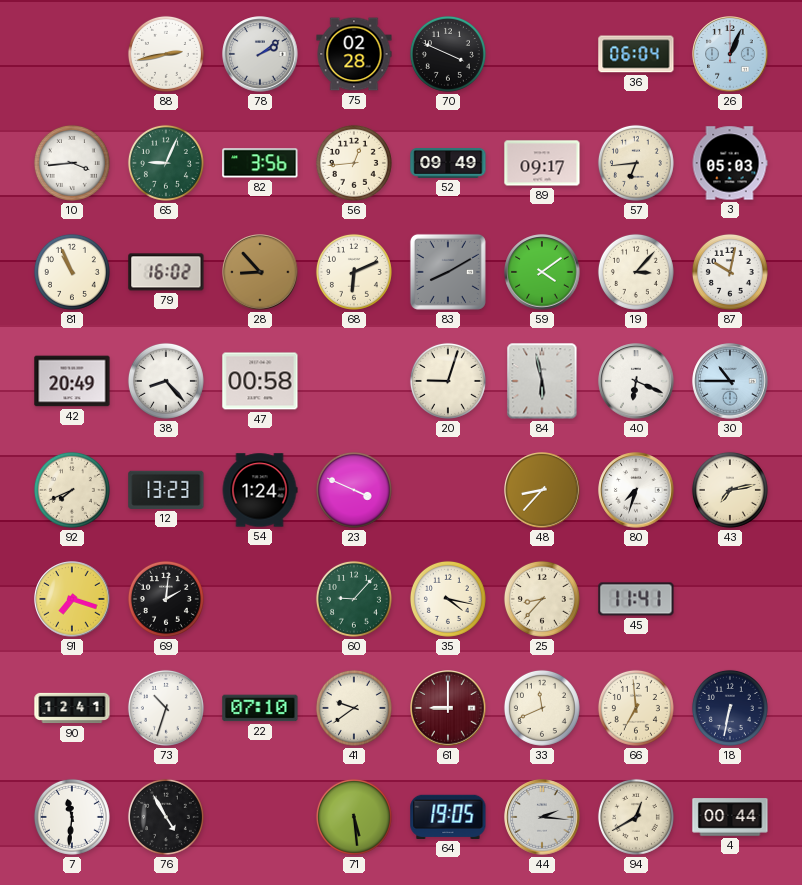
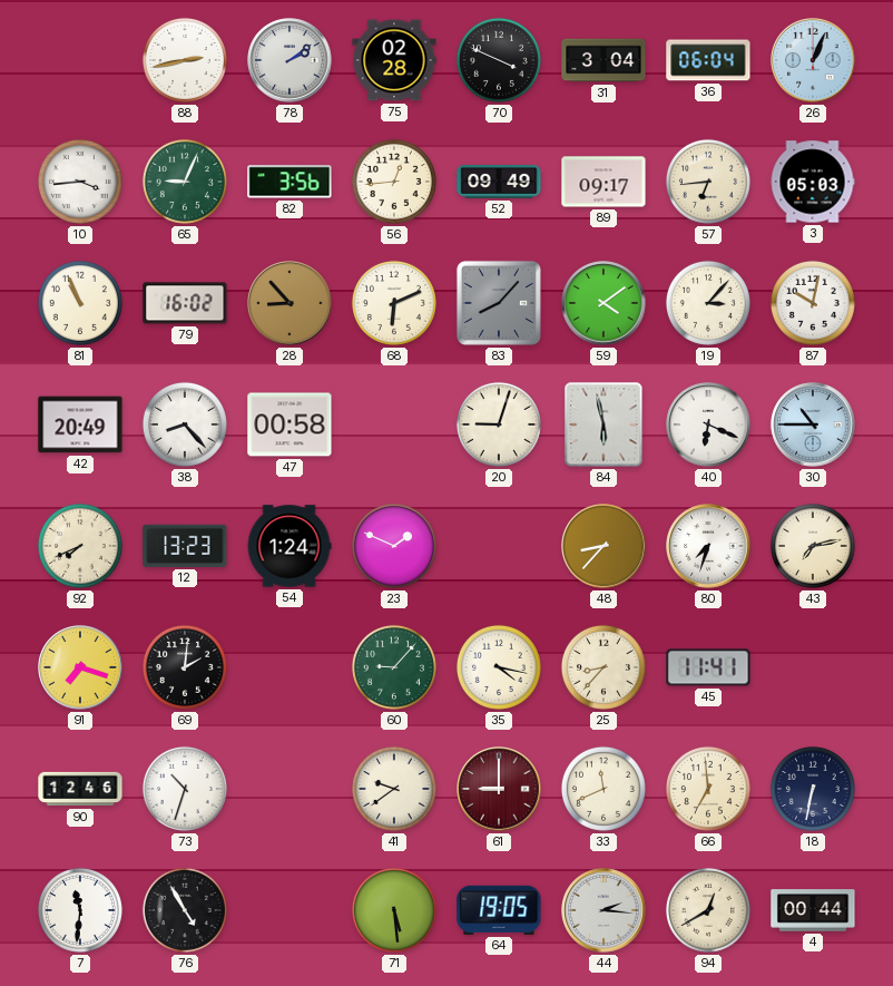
31: none -> 3:04
83: 8:10 -> 8:07
23: 3:49 -> 1:49
90: 12:41 -> 12:46
22: 07:10 -> none
